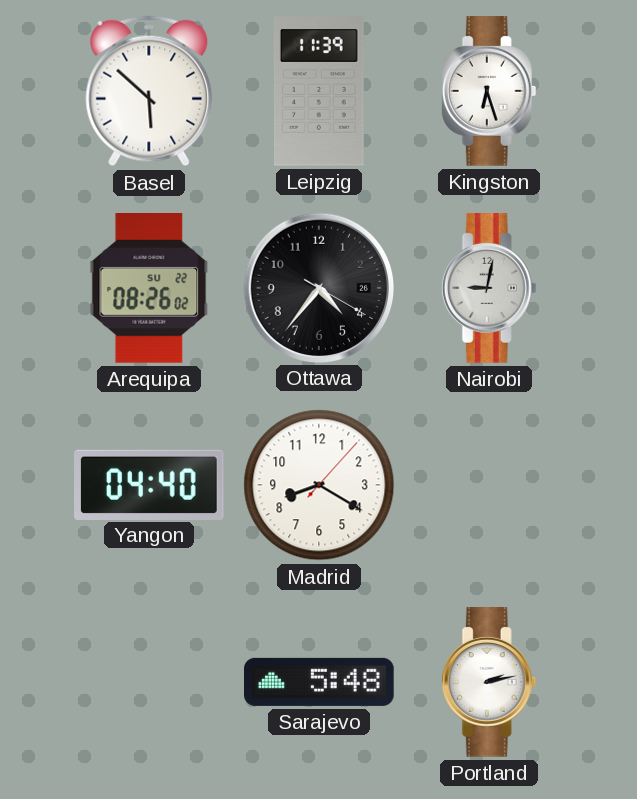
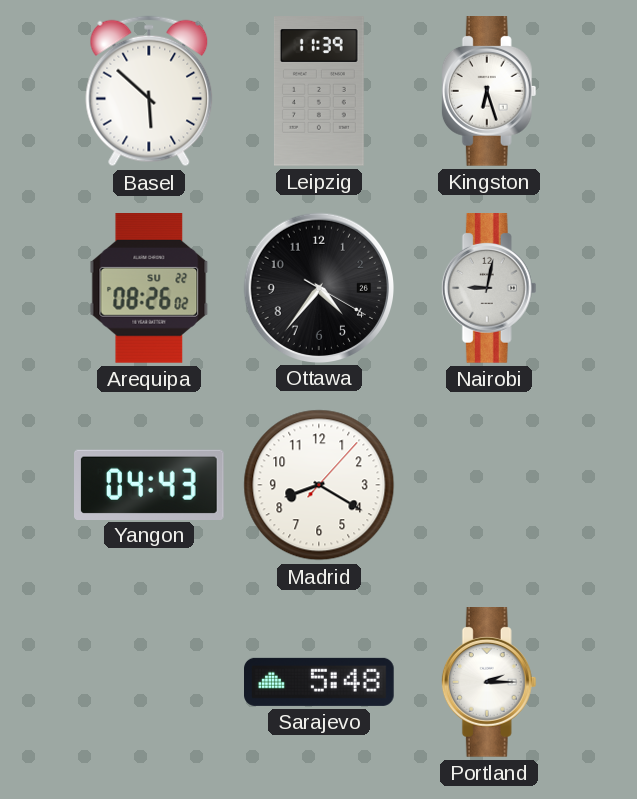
Yangon: 04:40 -> 04:43
Portland: 2:13 -> 2:15
